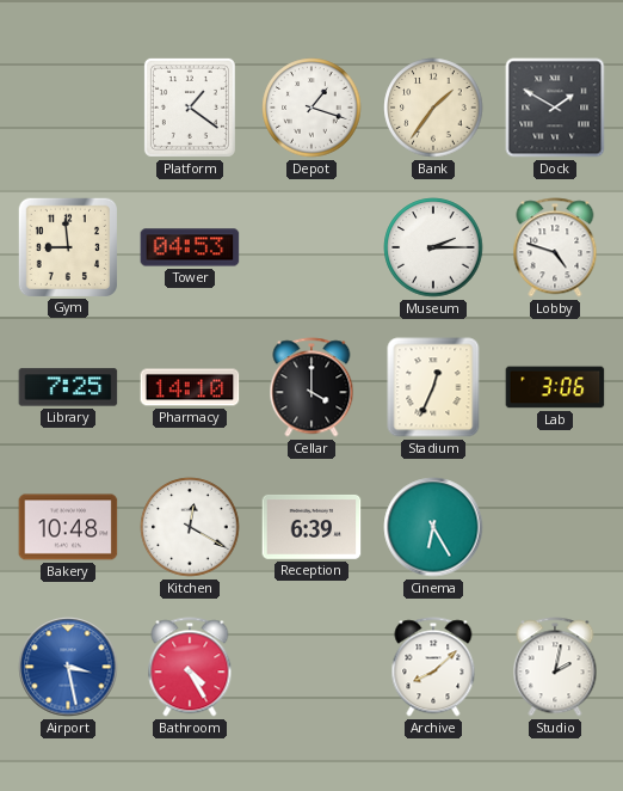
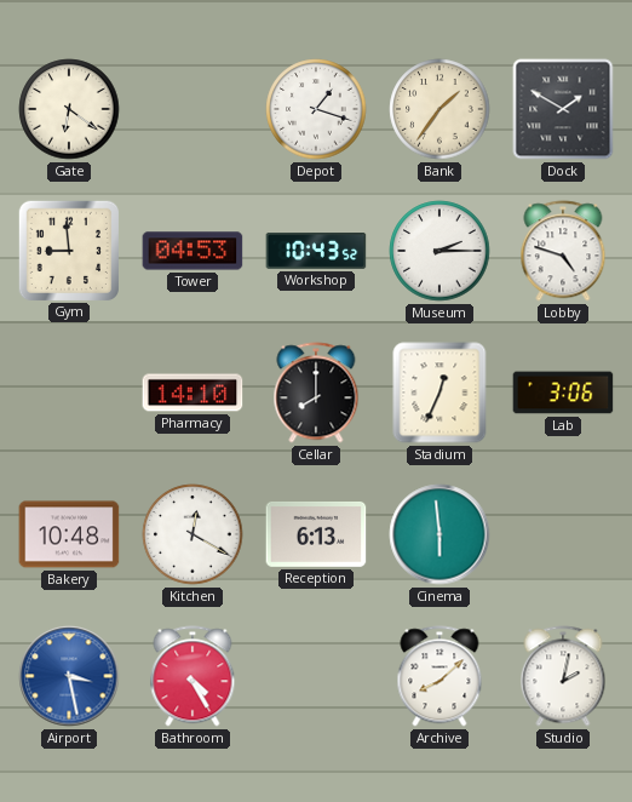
Gate: none -> 6:21
Platform: 1:21 -> none
Workshop: none -> 10:43
Library: 7:25 -> none
Cellar: 4:00 -> 8:00
Reception: 6:39 -> 6:13
Cinema: 6:25 -> 5:59
